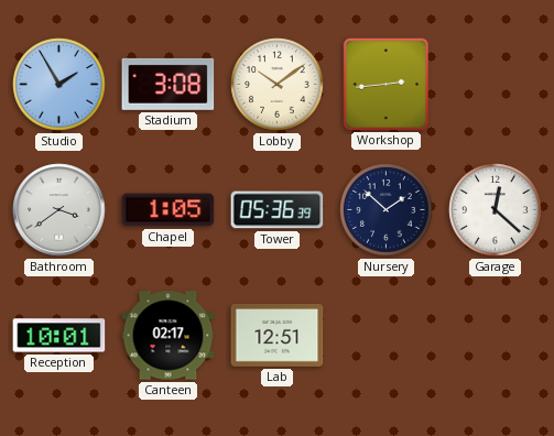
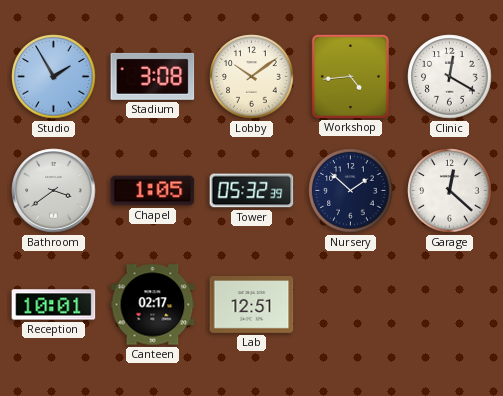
Workshop: 2:44 -> 4:44
Clinic: none -> 12:20
Tower: 05:36 -> 05:32
